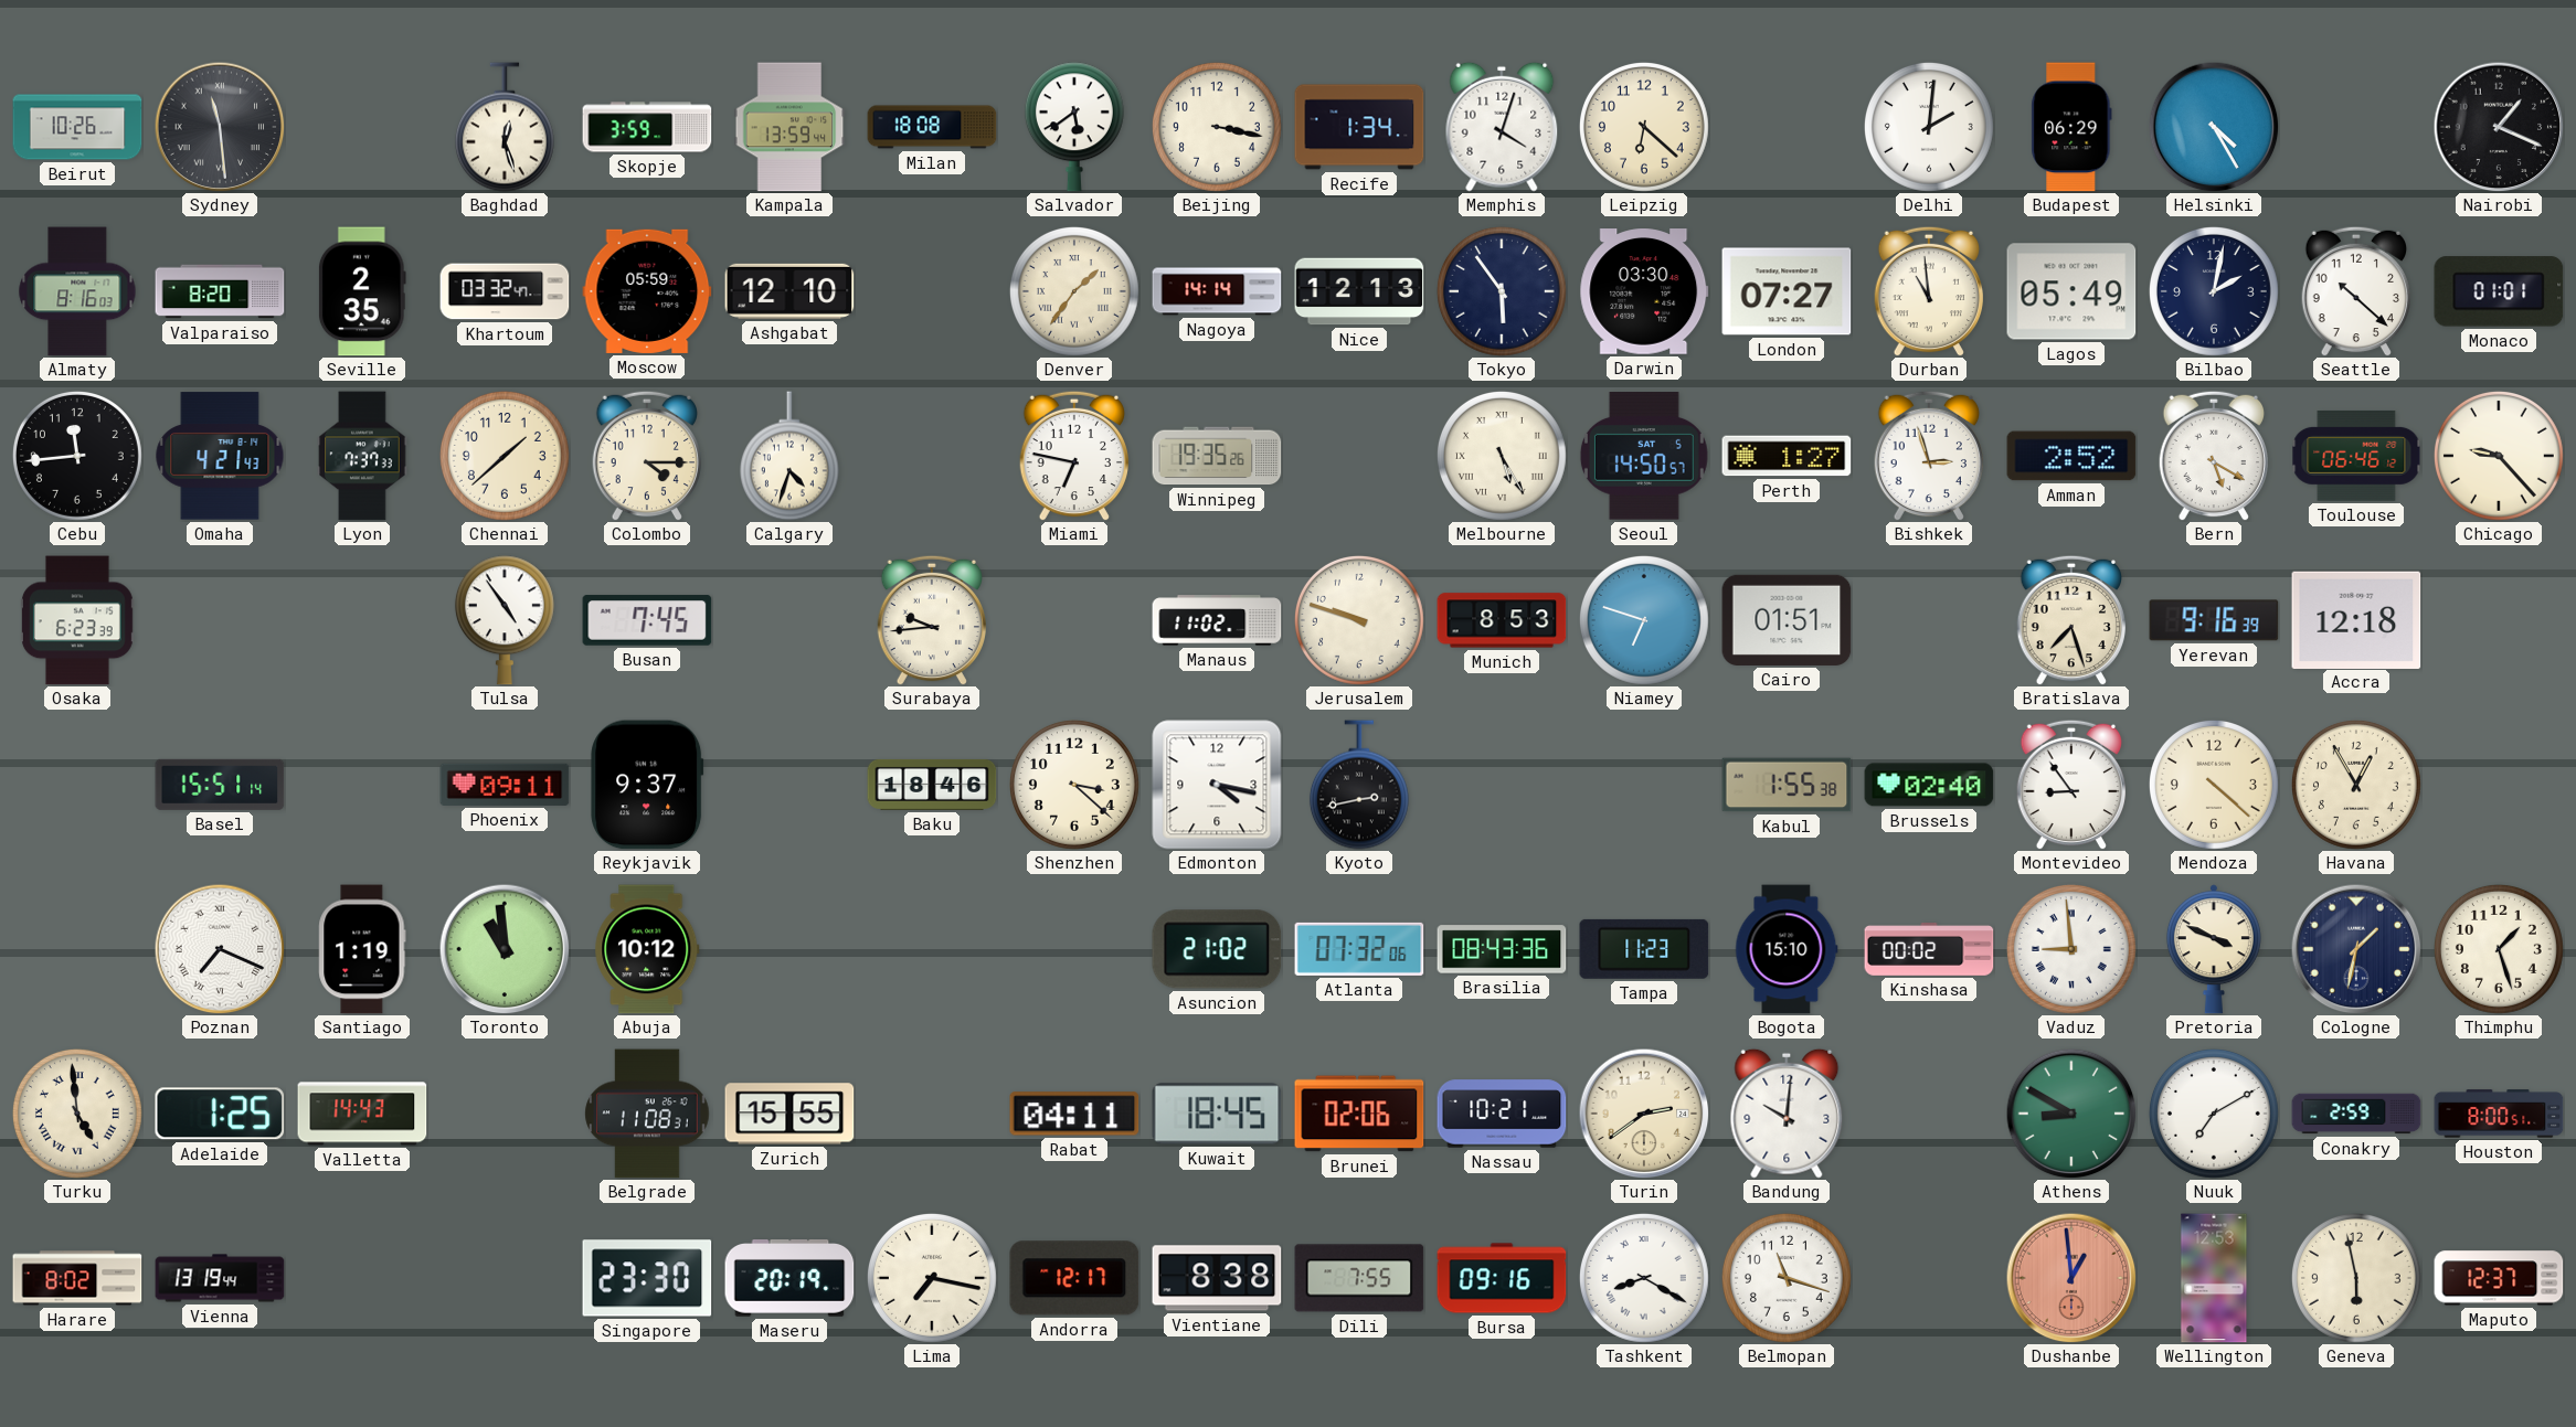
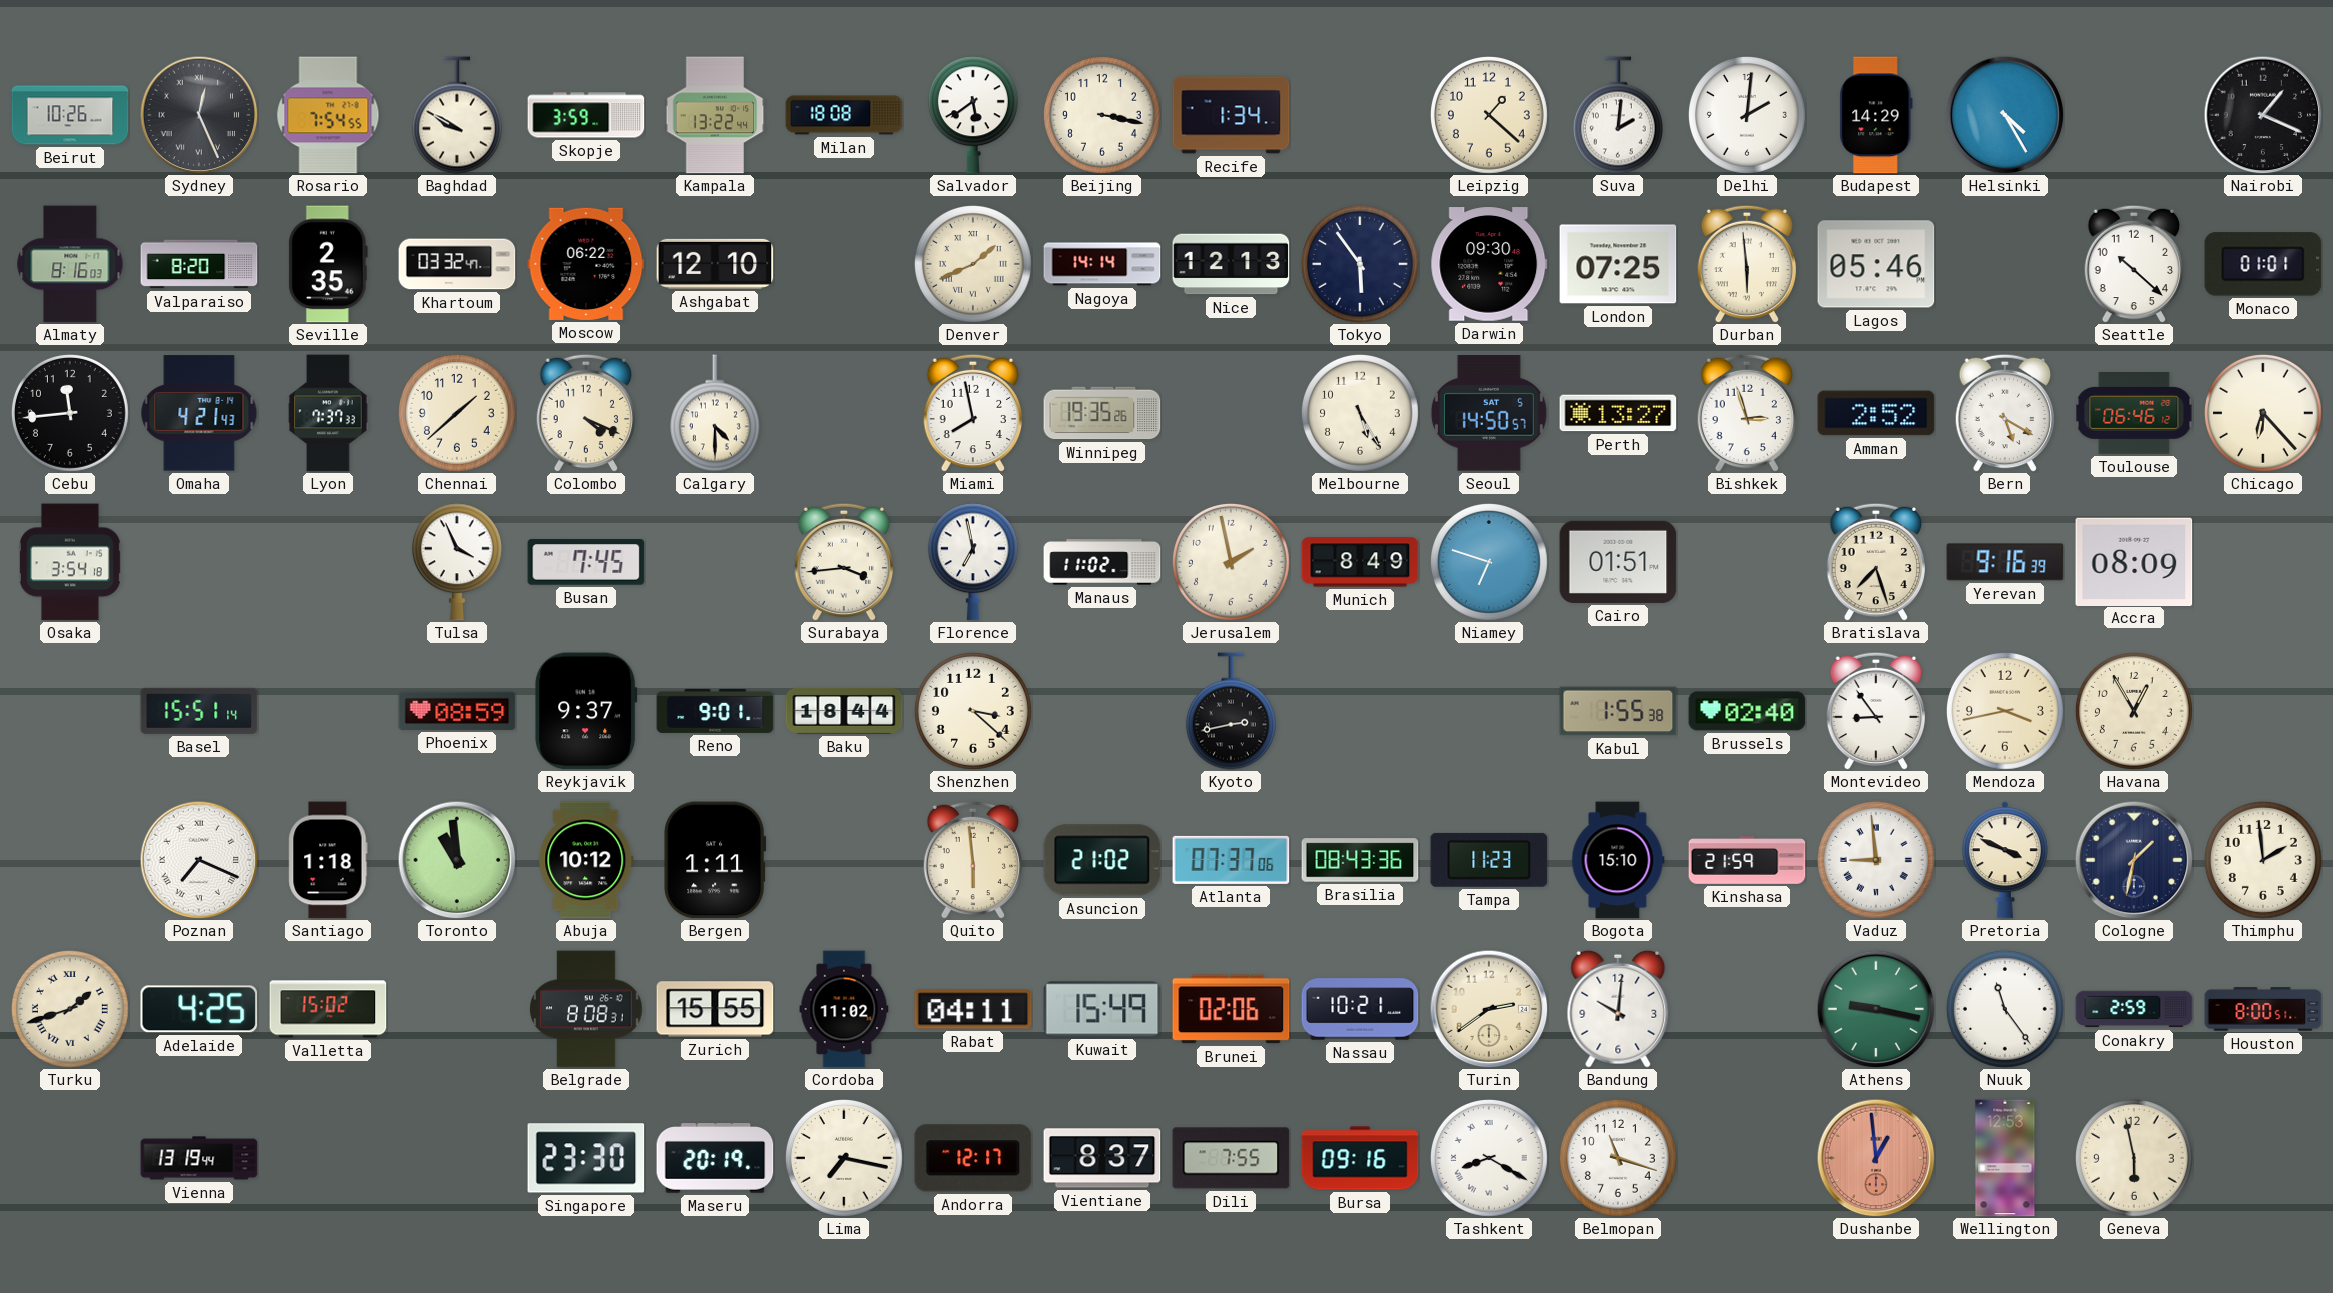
Sydney: 11:29 -> 12:26
Rosario: none -> 7:54
Baghdad: 12:27 -> 9:50
Kampala: 13:59 -> 13:22
Memphis: 4:03 -> none
Leipzig: 6:22 -> 1:22
Suva: none -> 2:01
Budapest: 06:29 -> 14:29
Moscow: 05:59 -> 06:22
Denver: 1:36 -> 1:41
Darwin: 03:30 -> 09:30
London: 07:27 -> 07:25
Durban: 10:59 -> 5:59
Lagos: 05:49 -> 05:46
Bilbao: 2:02 -> none
Colombo: 4:15 -> 4:19
Calgary: 4:33 -> 4:30
Miami: 6:47 -> 7:58
Melbourne numerals: Roman -> Arabic
Perth: 1:27 -> 13:27
Chicago: 9:23 -> 6:23
Osaka: 6:23 -> 3:54
Tulsa: 4:54 -> 3:56
Surabaya: 9:44 -> 3:44
Florence: none -> 6:58
Jerusalem: 9:48 -> 1:58
Munich: 8:53 -> 8:49
Accra: 12:18 -> 08:09
Phoenix: 09:11 -> 08:59
Reno: none -> 9:01
Baku: 18:46 -> 18:44
Edmonton: 4:17 -> none
Mendoza: 4:22 -> 3:43
Santiago: 1:19 -> 1:18
Bergen: none -> 1:11
Quito: none -> 5:59
Atlanta: 07:32 -> 07:37
Kinshasa: 00:02 -> 21:59
Thimphu: 1:27 -> 1:59
Turku: 4:59 -> 1:42
Adelaide: 1:25 -> 4:25
Valletta: 14:43 -> 15:02
Belgrade: 11:08 -> 8:08
Cordoba: none -> 11:02
Kuwait: 18:45 -> 15:49
Athens: 8:50 -> 9:17
Nuuk: 7:10 -> 11:24
Harare: 8:02 -> none
Vientiane: 8:38 -> 8:37
Maputo: 12:37 -> none
